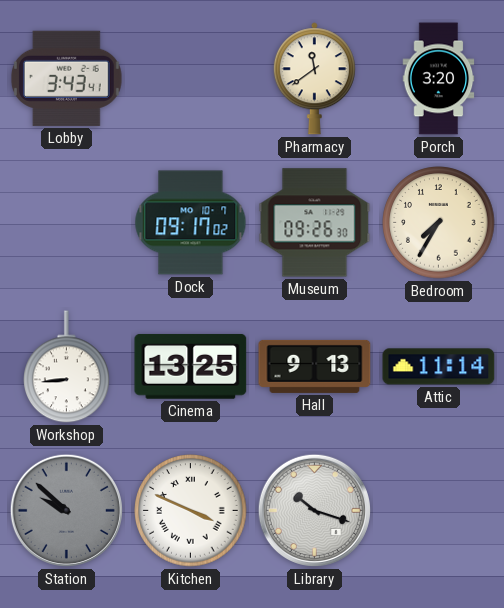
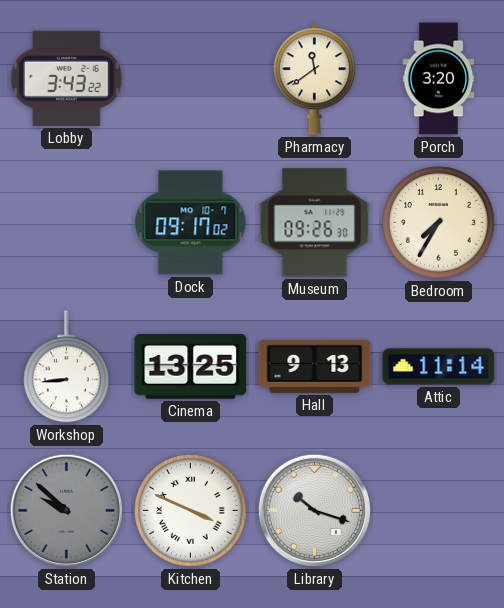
Lobby: 3:43:41 -> 3:43:22
